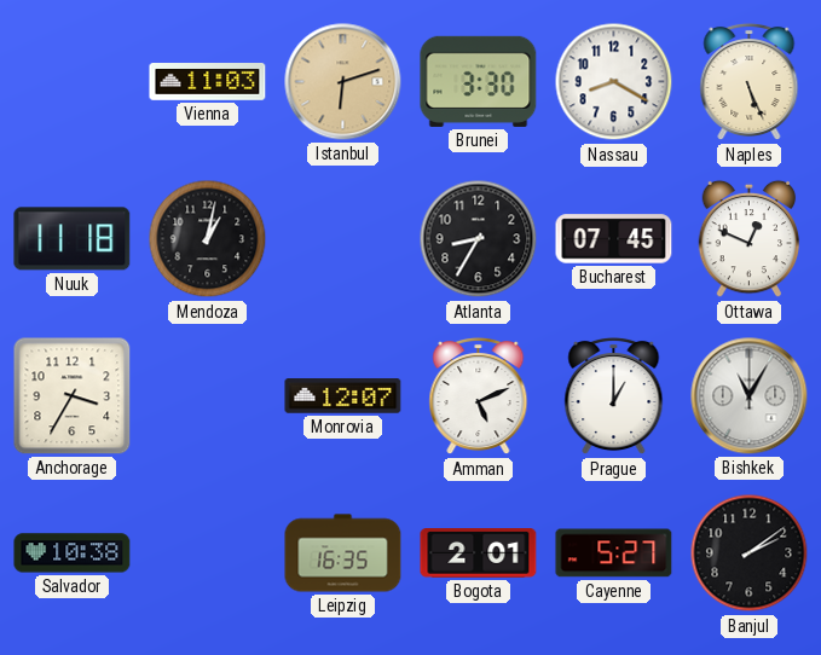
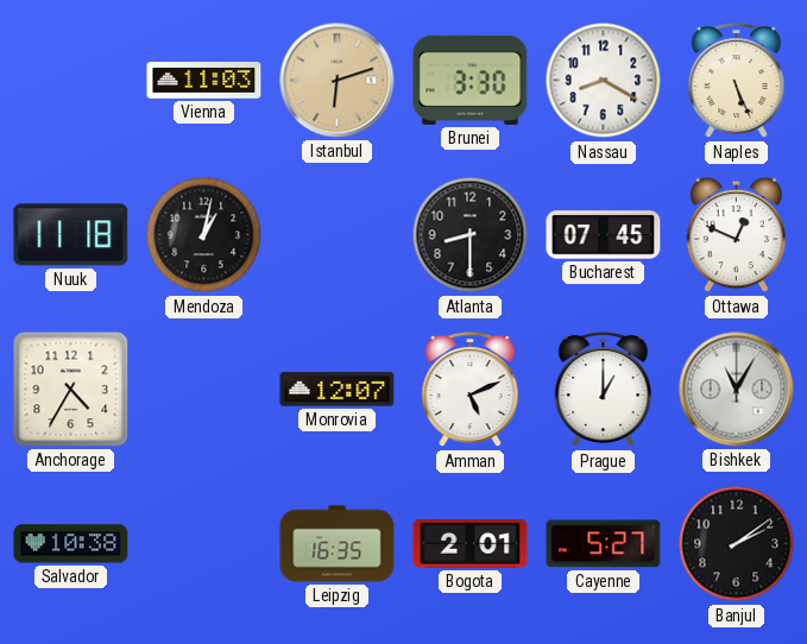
Atlanta: 8:35 -> 8:30
Anchorage: 3:35 -> 4:35
